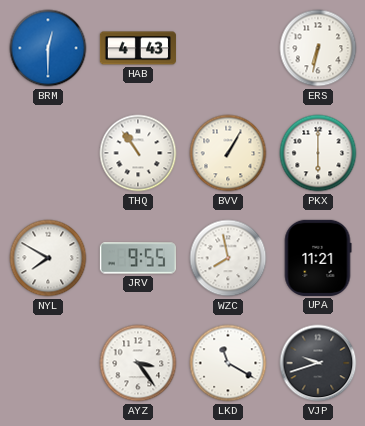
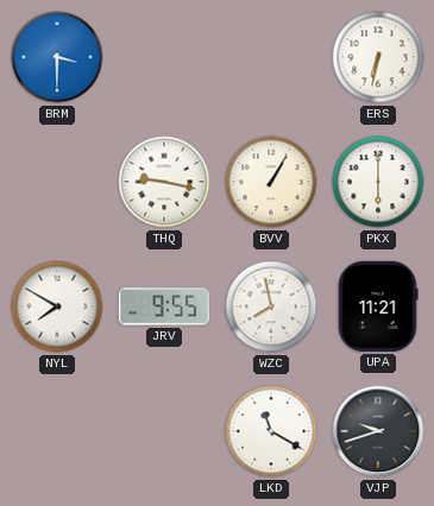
BRM: 12:30 -> 3:30
HAB: 4:43 -> none
THQ: 10:54 -> 9:17
AYZ: 3:24 -> none
